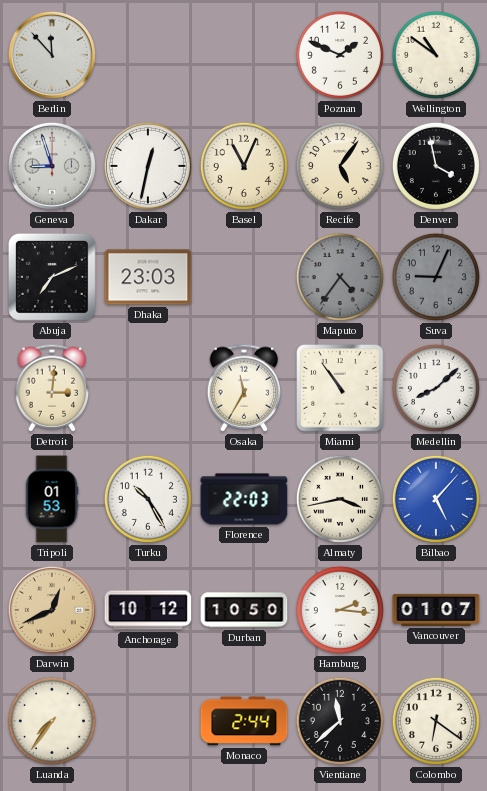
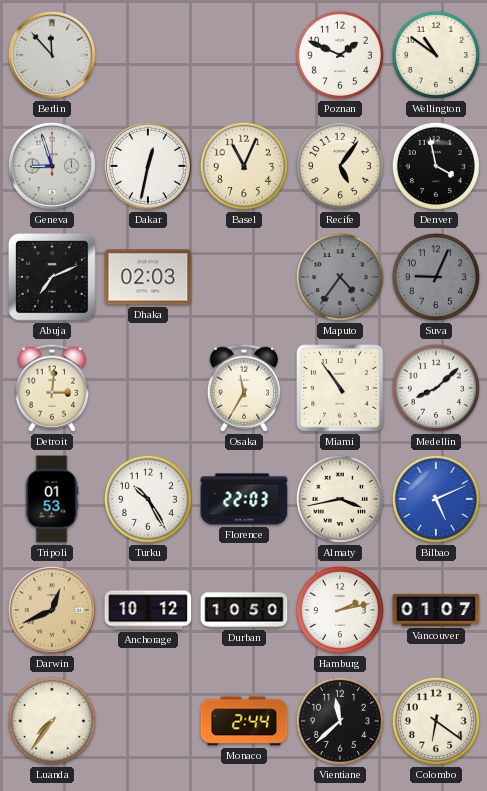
Dhaka: 23:03 -> 02:03
Bilbao: 5:07 -> 5:11
Hamburg: 2:16 -> 2:13
